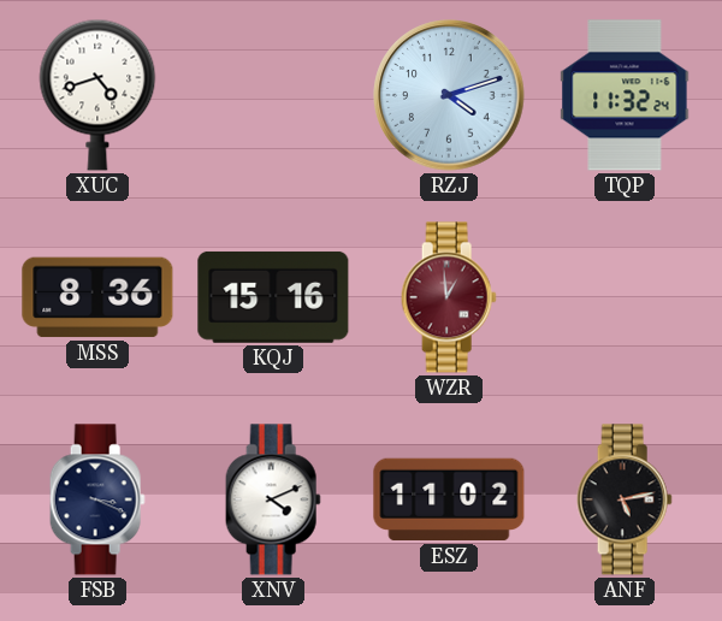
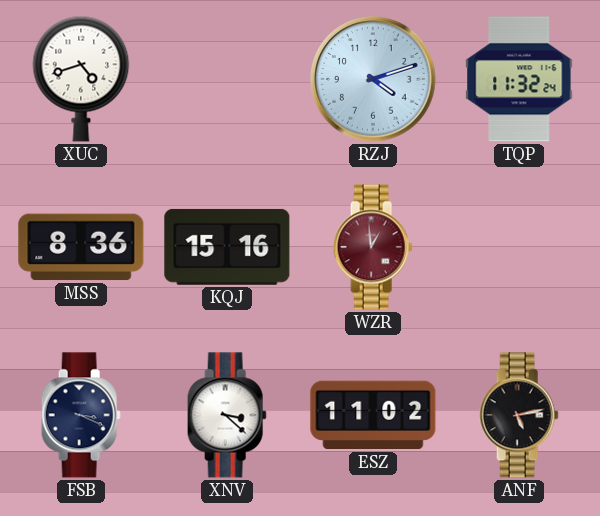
XNV: 4:11 -> 3:22
